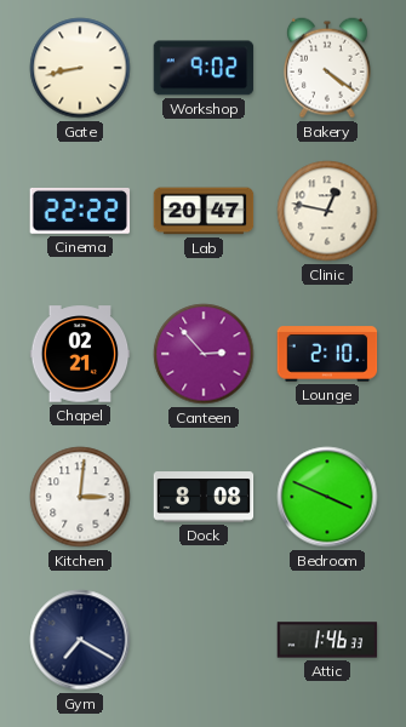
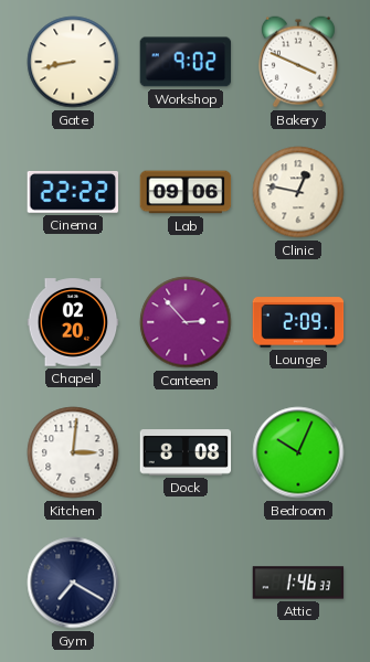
Bakery: 4:21 -> 3:49
Lab: 20:47 -> 09:06
Chapel: 02:21 -> 02:20
Lounge: 2:10 -> 2:09
Bedroom: 3:49 -> 10:04
